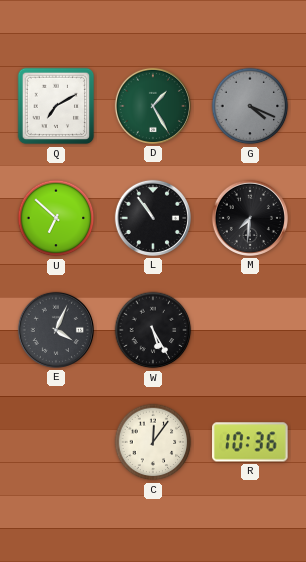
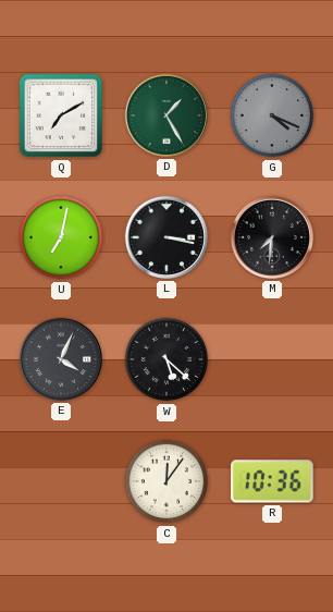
U: 6:52 -> 7:02
L: 10:54 -> 3:17
W: 5:25 -> 5:22
